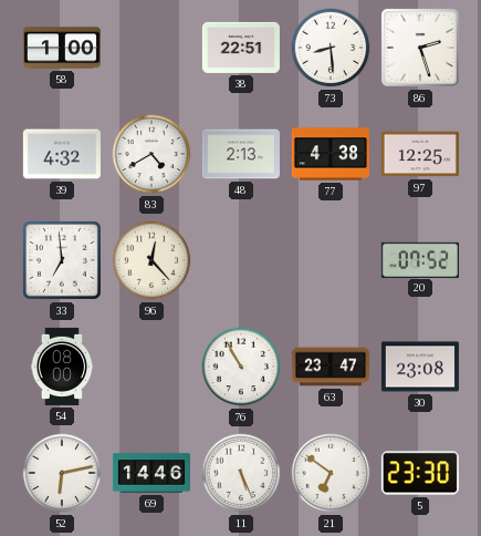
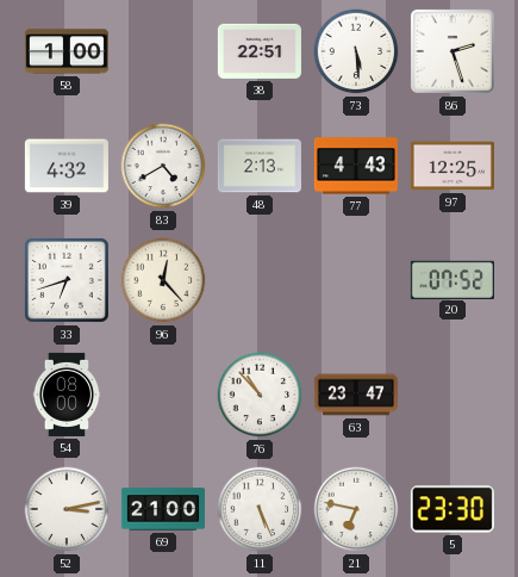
73: 8:29 -> 5:29
77: 4:38 -> 4:43
33: 6:59 -> 6:42
76: 10:55 -> 10:53
30: 23:08 -> none
52: 6:13 -> 3:13
69: 14:46 -> 21:00
21: 6:51 -> 6:47
